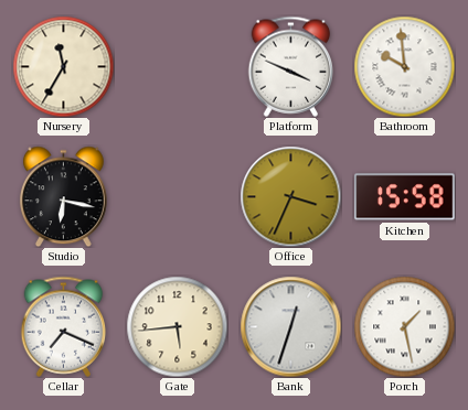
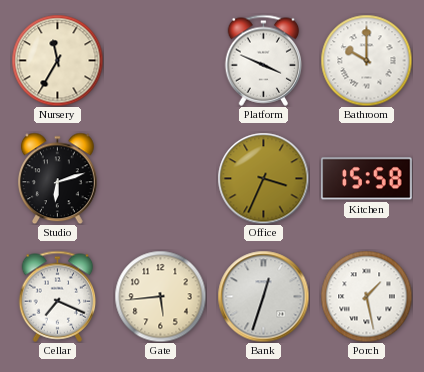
Bathroom: 9:59 -> 10:00
Studio: 6:17 -> 6:12
